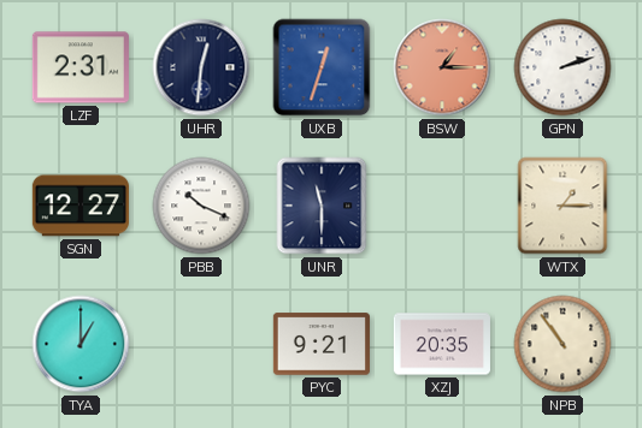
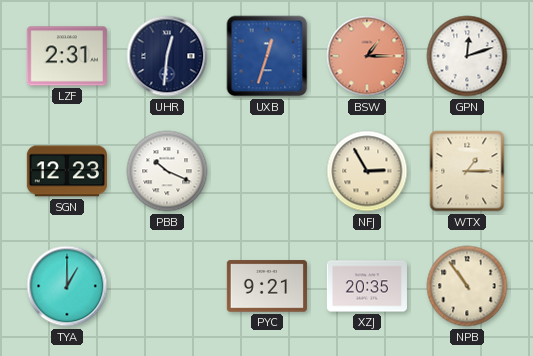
GPN: 2:12 -> 12:12
SGN: 12:27 -> 12:23
UNR: 11:30 -> none
NFJ: none -> 2:55
